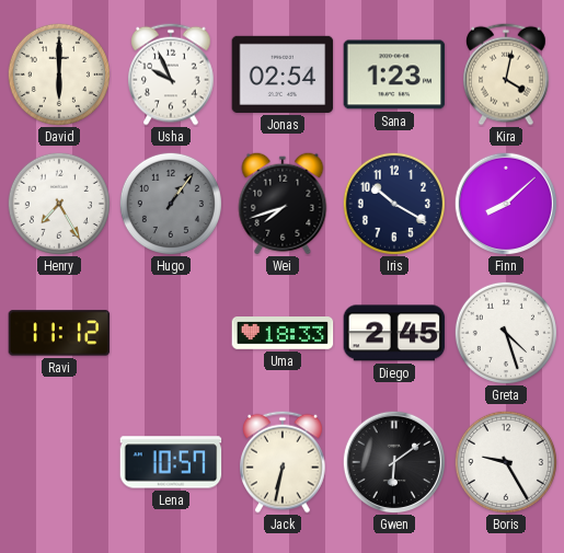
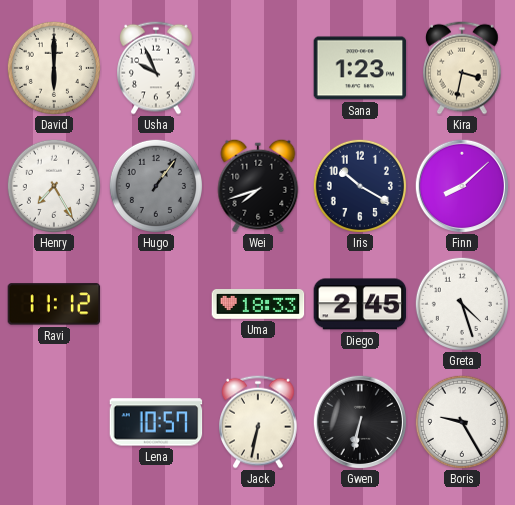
Jonas: 02:54 -> none
Kira: 4:02 -> 3:32
Gwen: 6:09 -> 6:32
